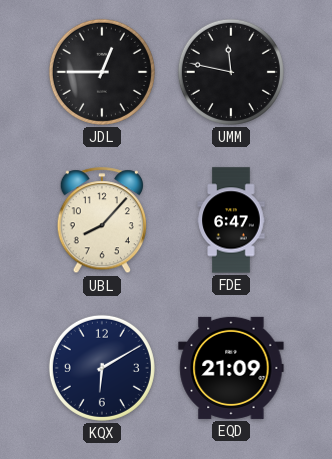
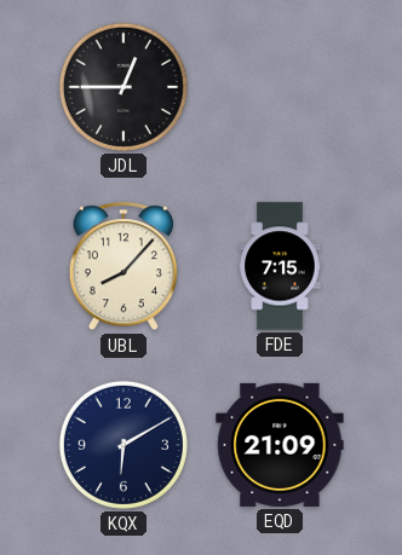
UMM: 11:47 -> none
FDE: 6:47 -> 7:15
